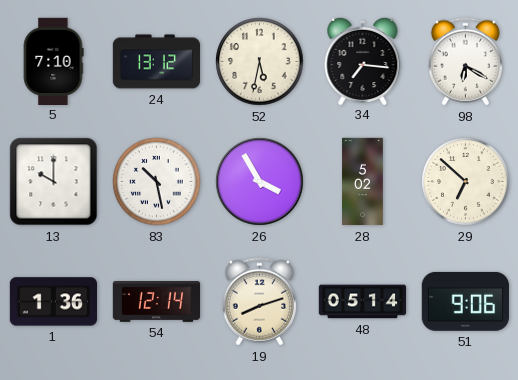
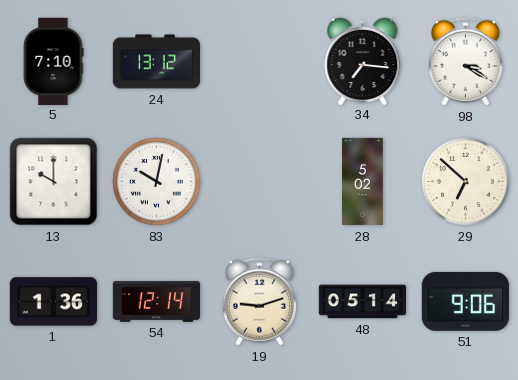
52: 5:32 -> none
98: 6:20 -> 3:20
83: 10:28 -> 10:02
26: 3:55 -> none
19: 8:12 -> 9:12
